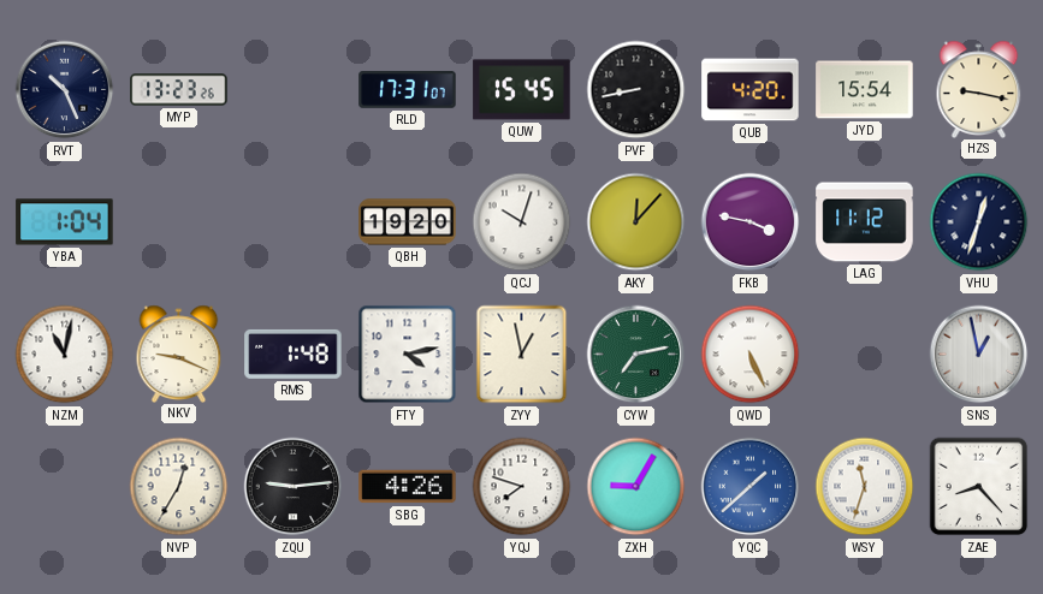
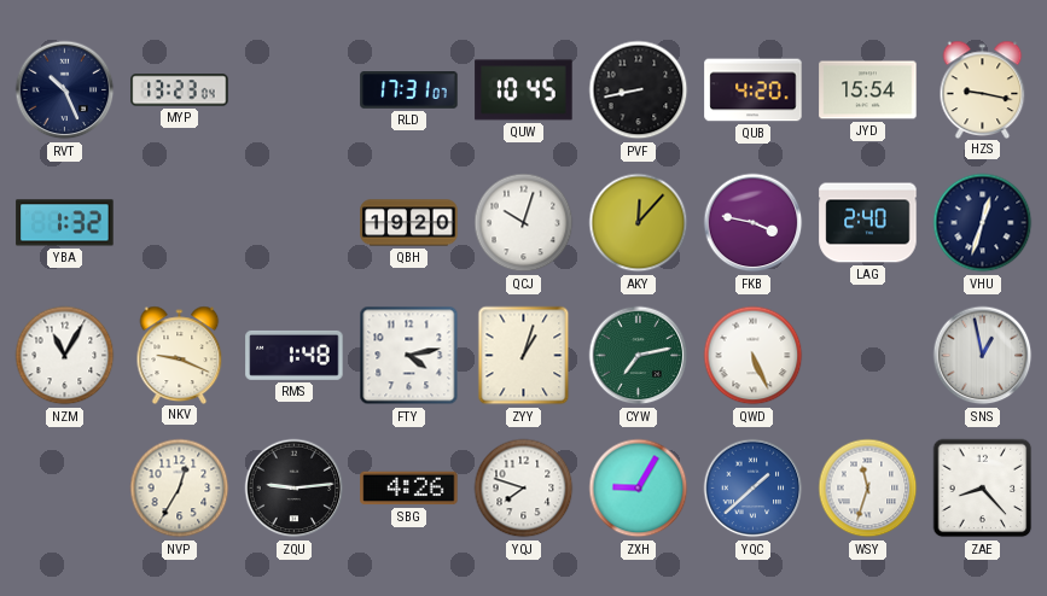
MYP: 13:23:26 -> 13:23:04
QUW: 15:45 -> 10:45
YBA: 1:04 -> 1:32
LAG: 11:12 -> 2:40
NZM: 11:02 -> 11:05
ZYY: 12:58 -> 1:03
